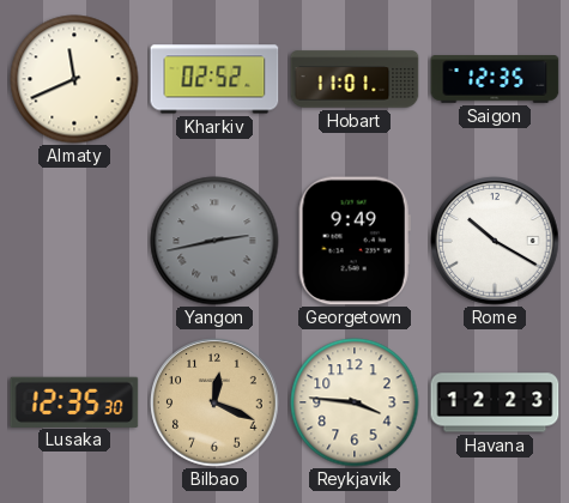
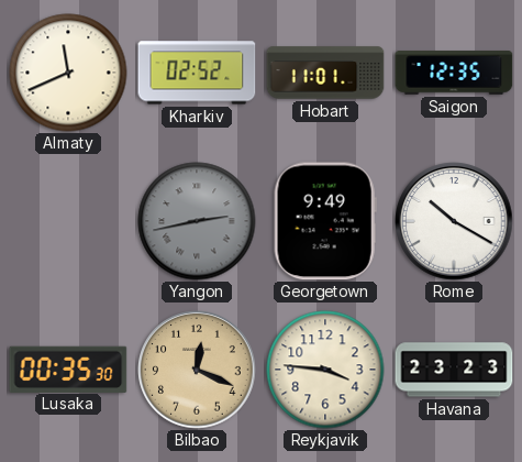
Lusaka: 12:35 -> 00:35
Havana: 12:23 -> 23:23
